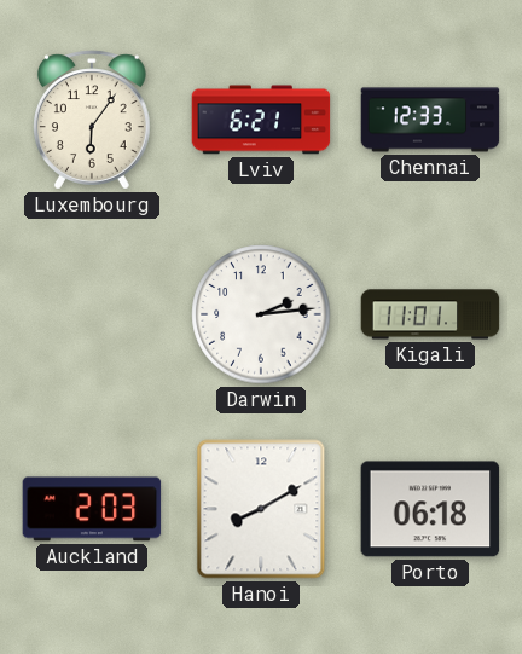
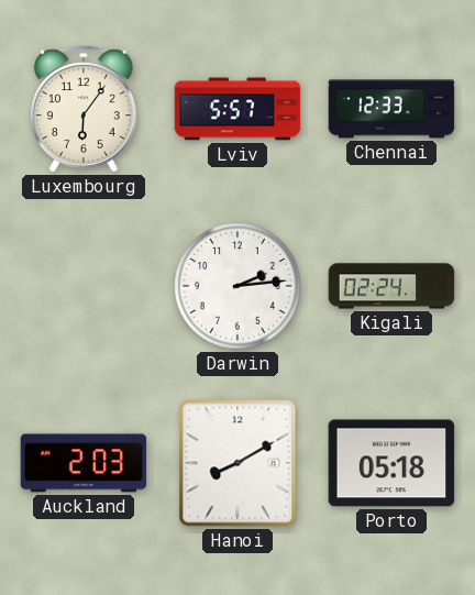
Lviv: 6:21 -> 5:57
Kigali: 11:01 -> 02:24
Porto: 06:18 -> 05:18
